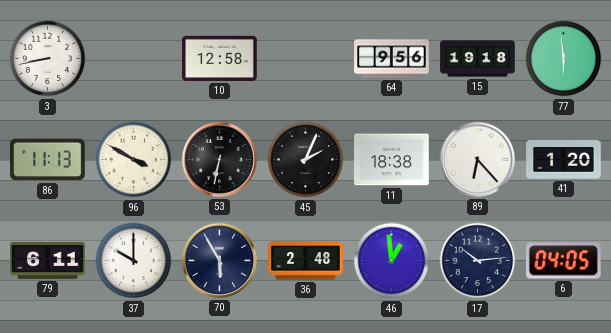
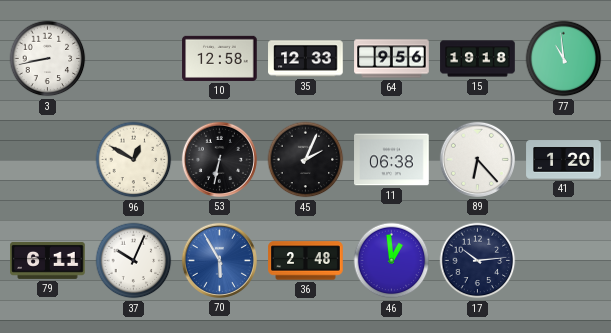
35: none -> 12:33
77: 5:59 -> 10:59
86: 11:13 -> none
96: 3:50 -> 12:50
11: 18:38 -> 06:38
37: 10:00 -> 10:04
70 dial: navy -> blue
6: 04:05 -> none
